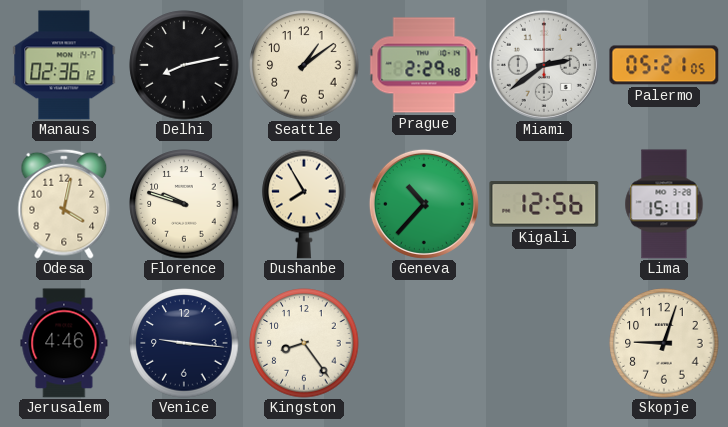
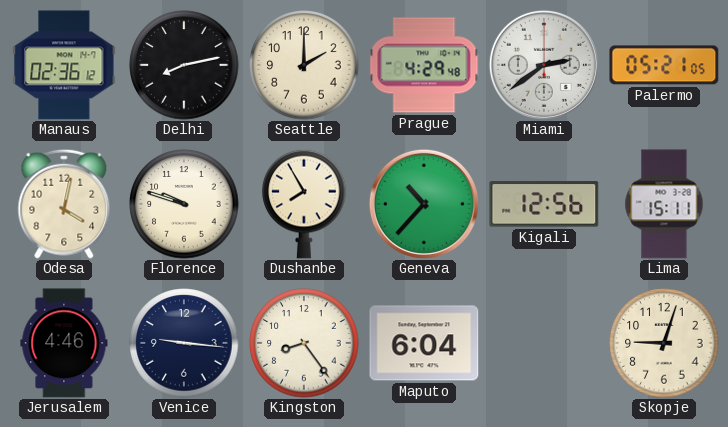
Seattle: 1:09 -> 2:00
Prague: 2:29 -> 4:29
Maputo: none -> 6:04
